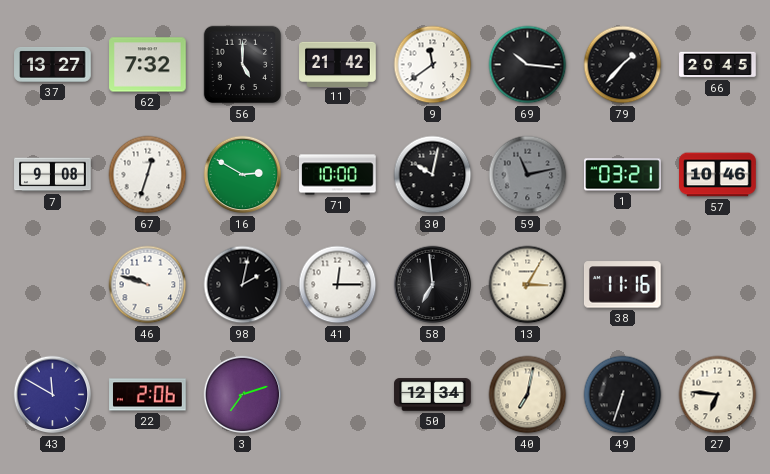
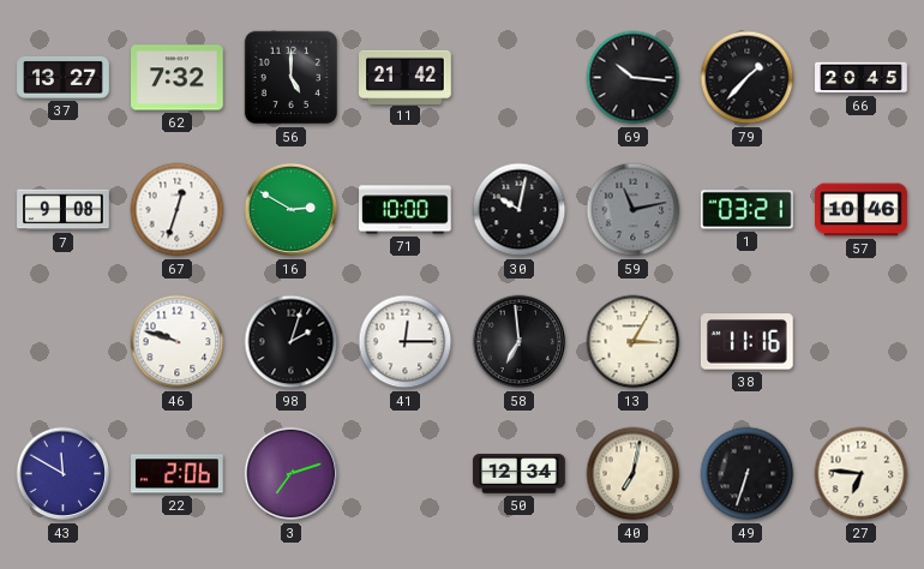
9: 11:39 -> none
98: 2:02 -> 2:03
